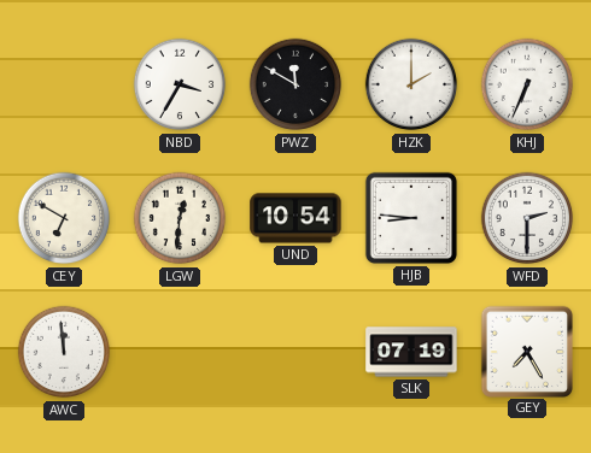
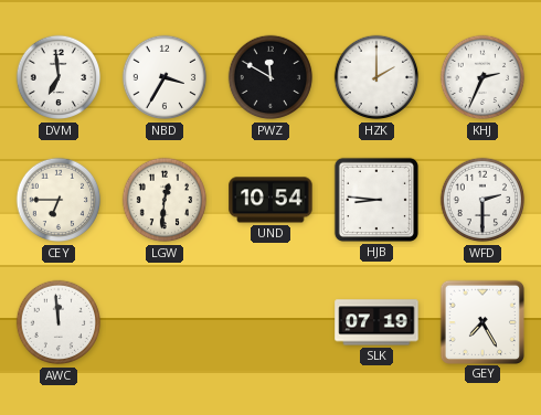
DVM: none -> 6:59
KHJ: 6:34 -> 2:34
CEY: 6:50 -> 6:45
